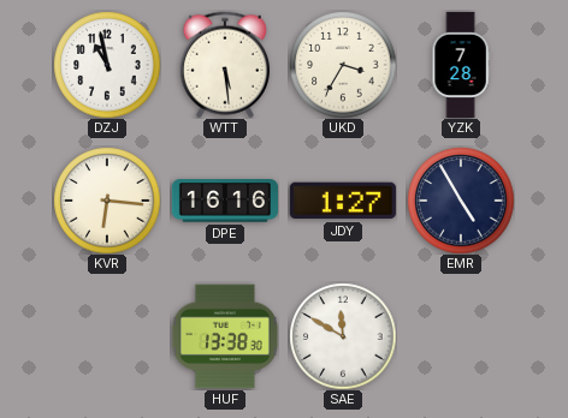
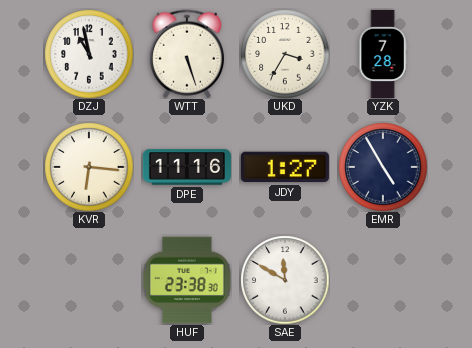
WTT: 5:29 -> 5:27
DPE: 16:16 -> 11:16
HUF: 13:38 -> 23:38
